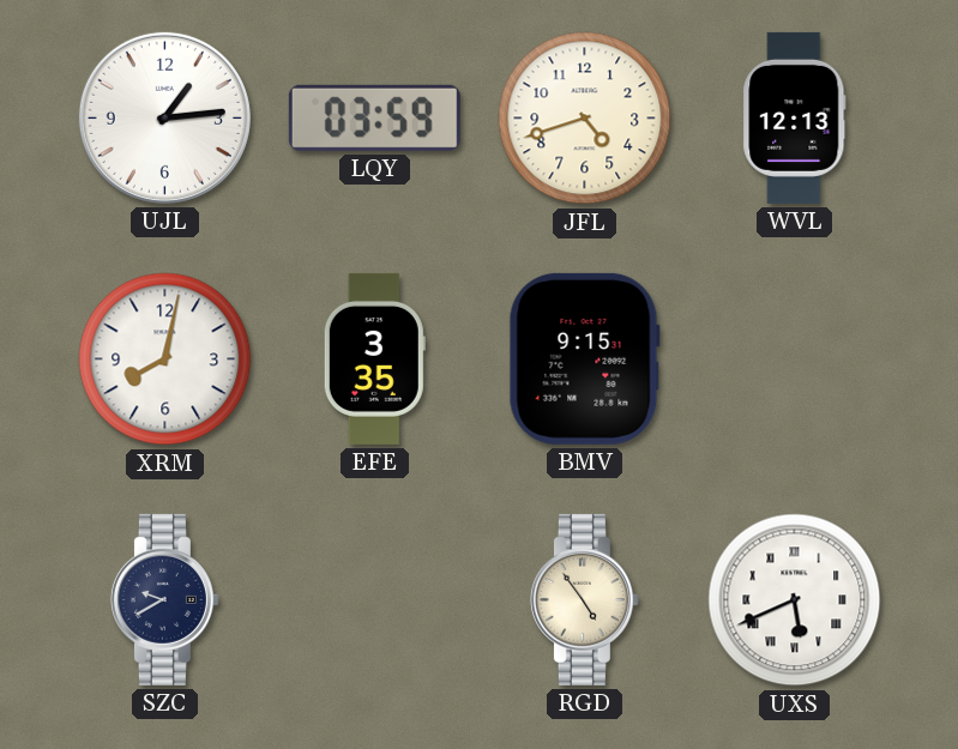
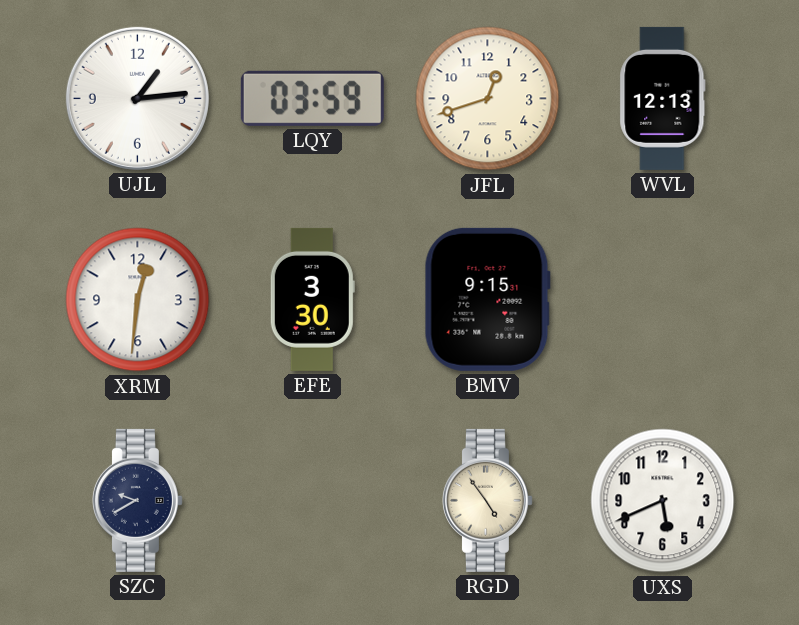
JFL: 4:42 -> 12:42
XRM: 8:02 -> 12:31
EFE: 3:35 -> 3:30
UXS numerals: Roman -> Arabic
